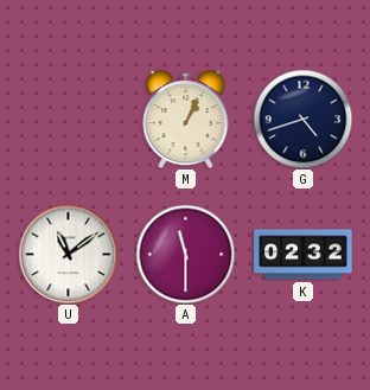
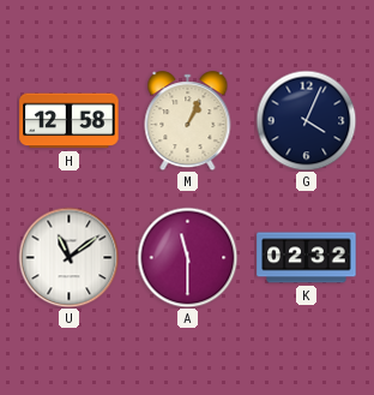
H: none -> 12:58
G: 4:42 -> 4:04
